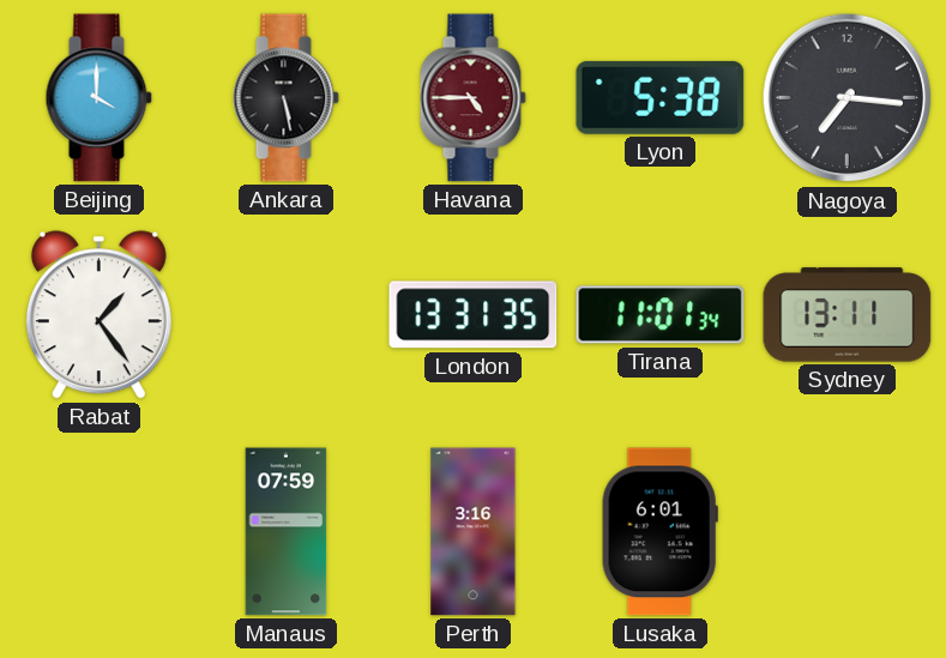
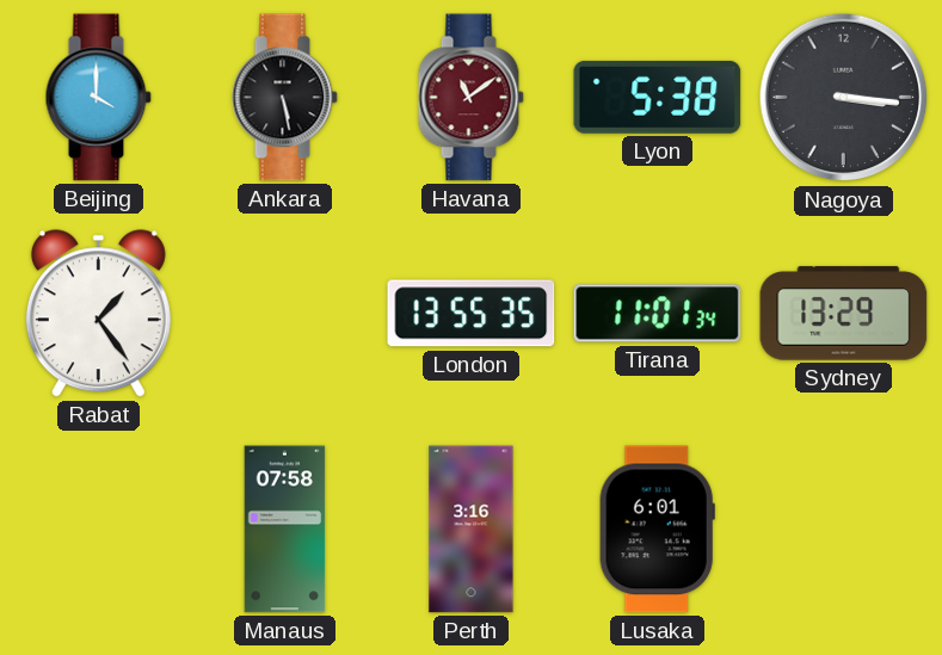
Havana: 4:45 -> 11:09
Nagoya: 7:16 -> 3:16
London: 13:31 -> 13:55
Sydney: 13:11 -> 13:29
Manaus: 07:59 -> 07:58
